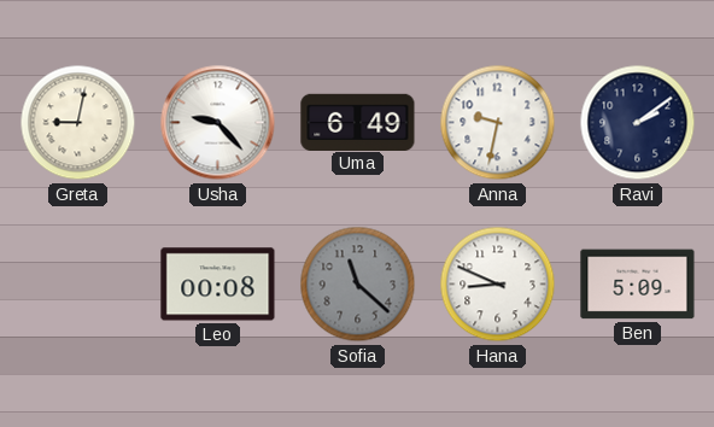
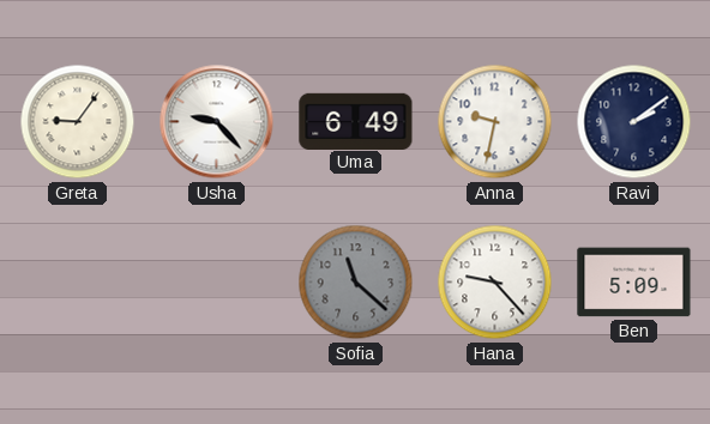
Greta: 9:02 -> 9:06
Leo: 00:08 -> none
Hana: 8:49 -> 9:23
